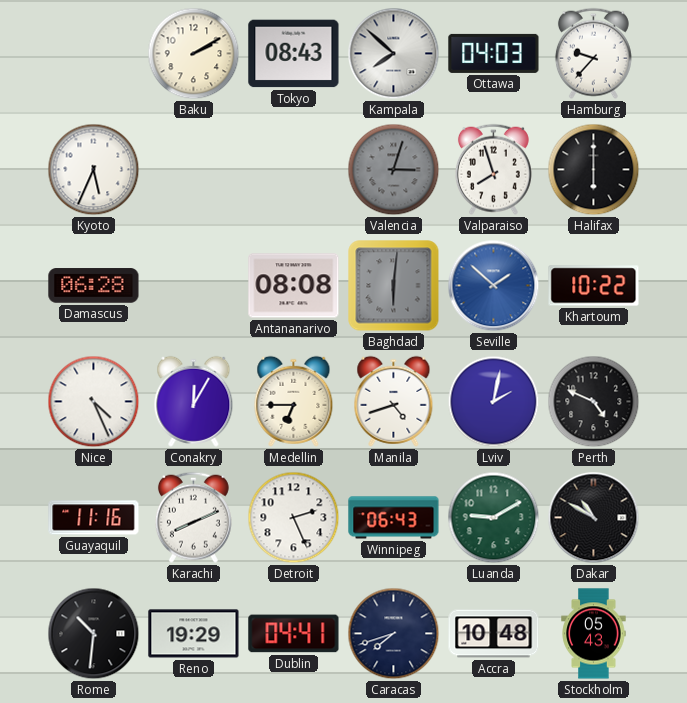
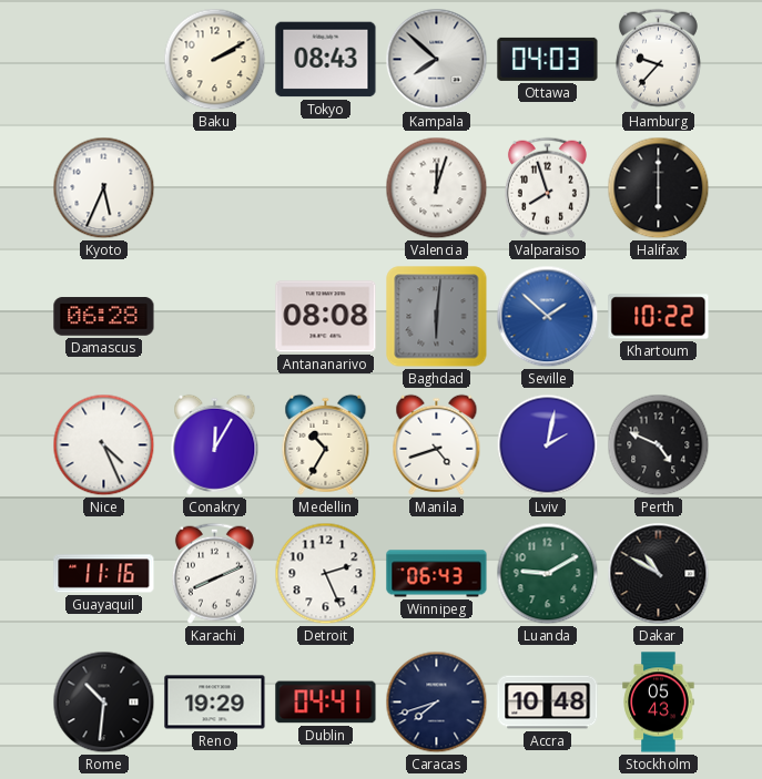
Valencia: 3:03 -> 12:03
Valencia dial: grey -> white
Medellin: 6:45 -> 10:35
